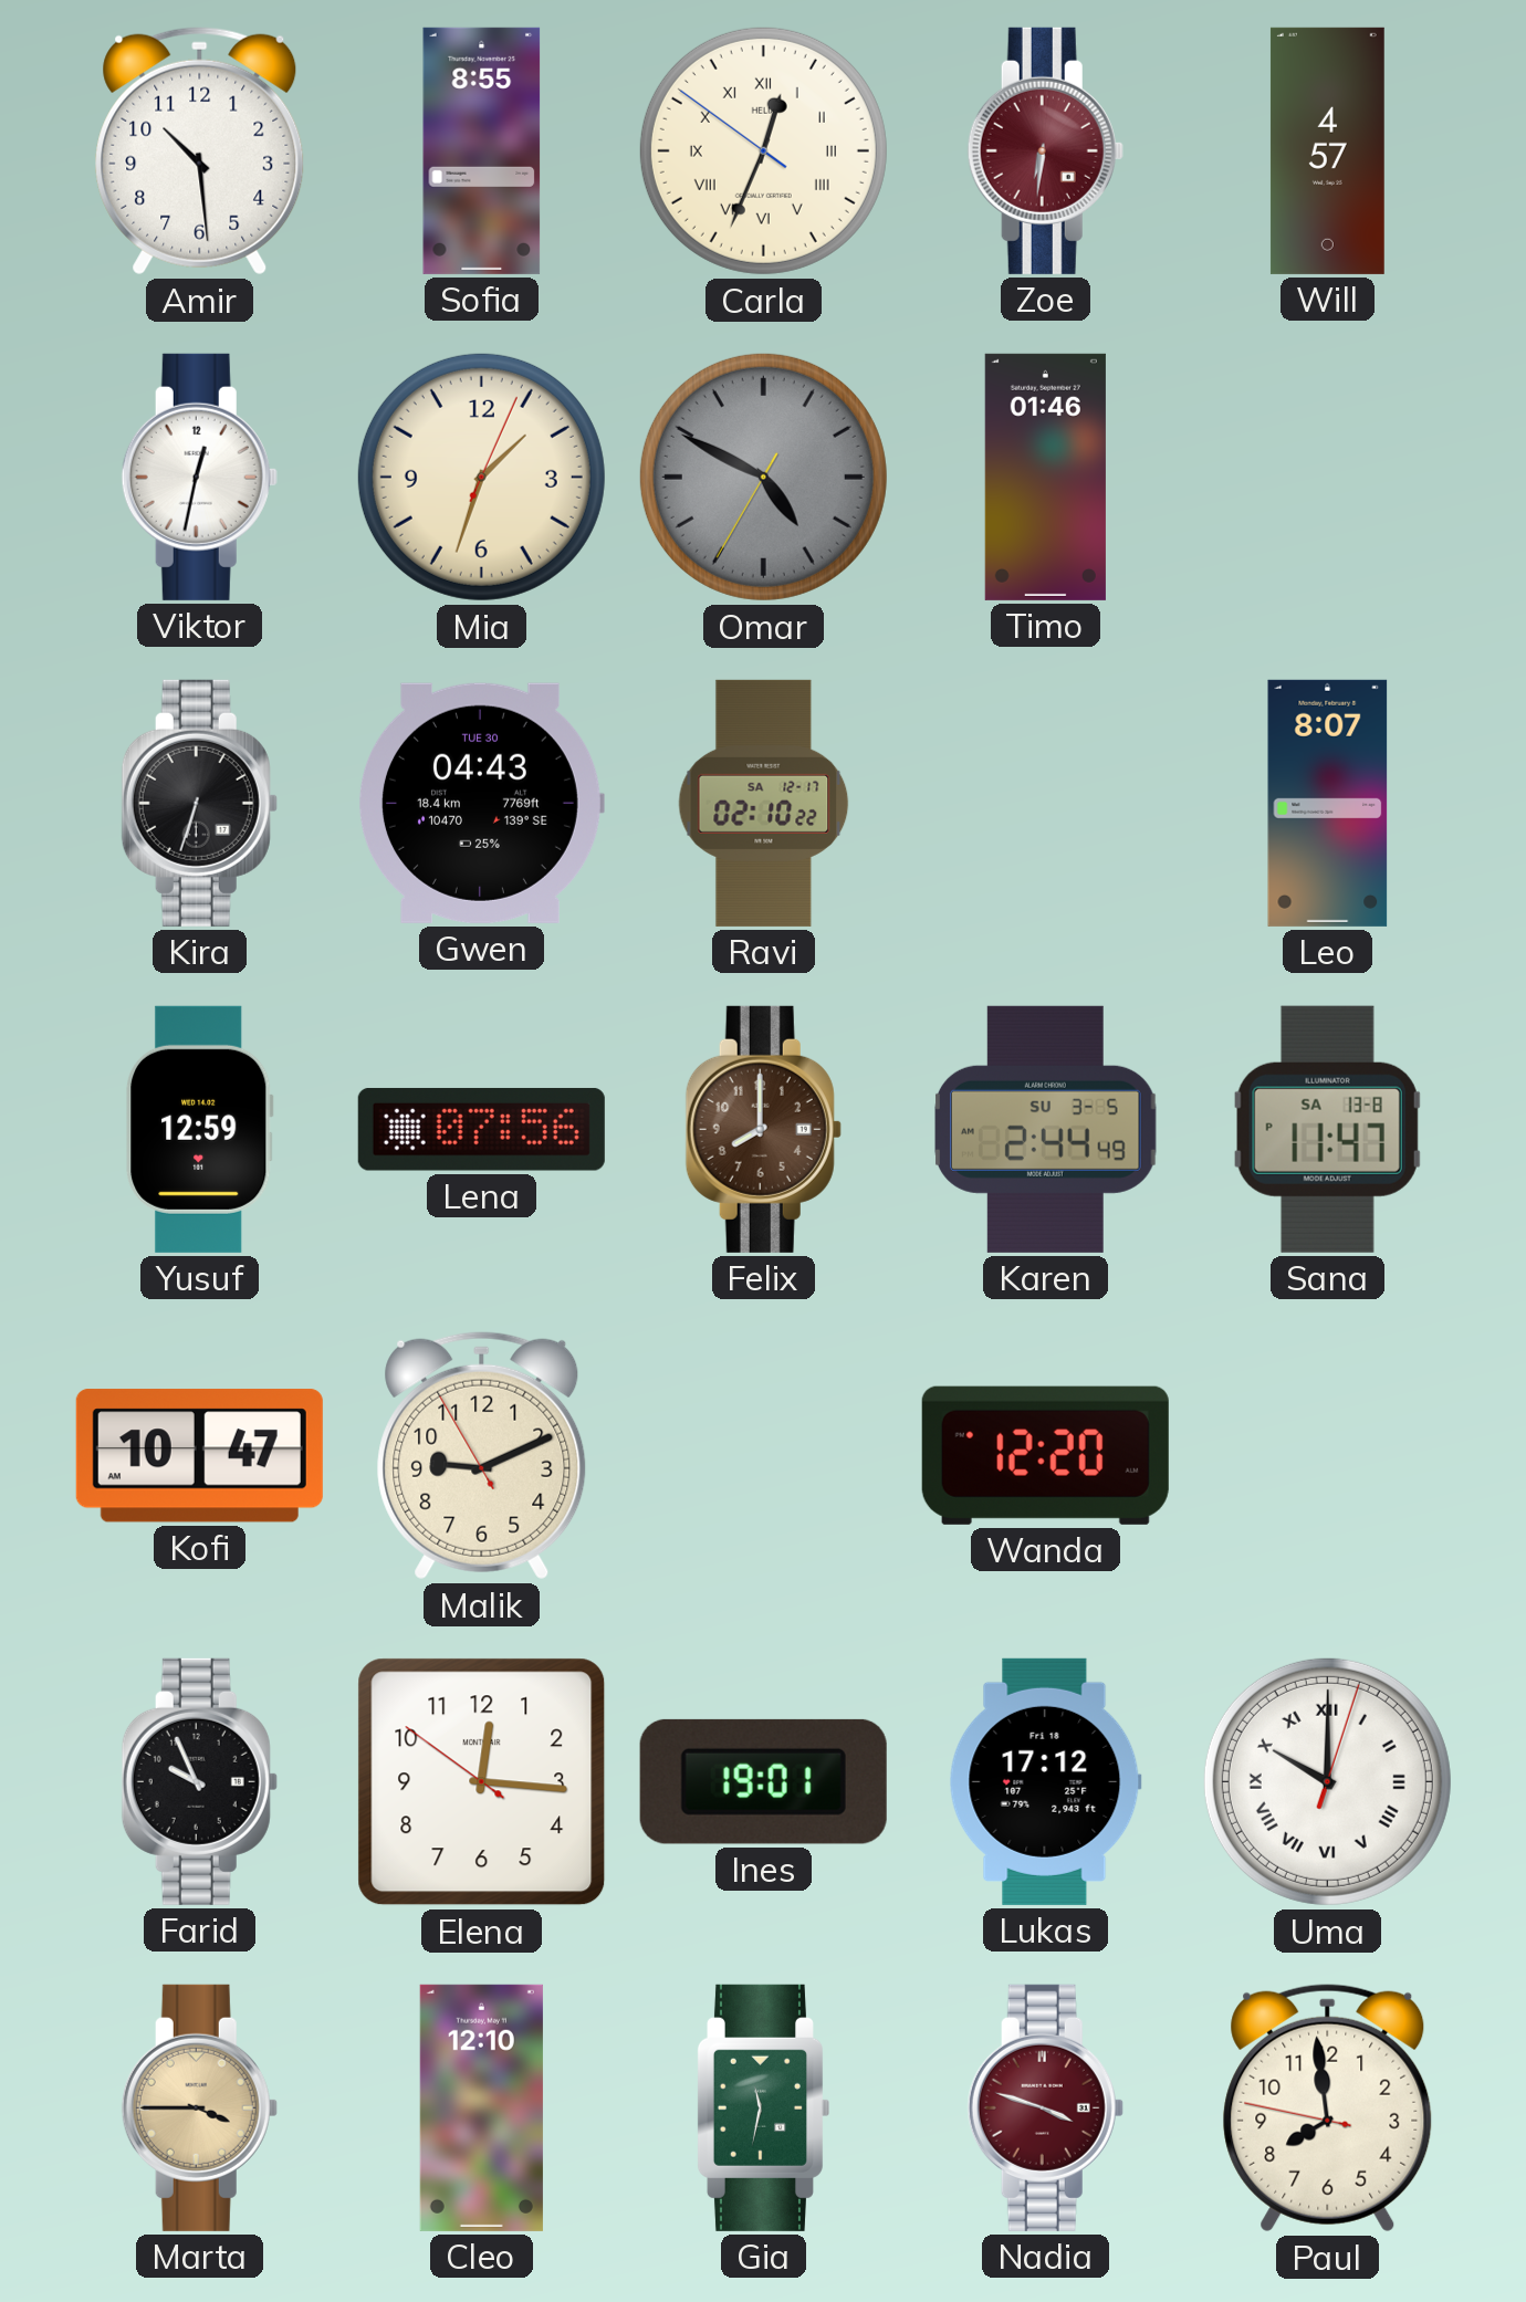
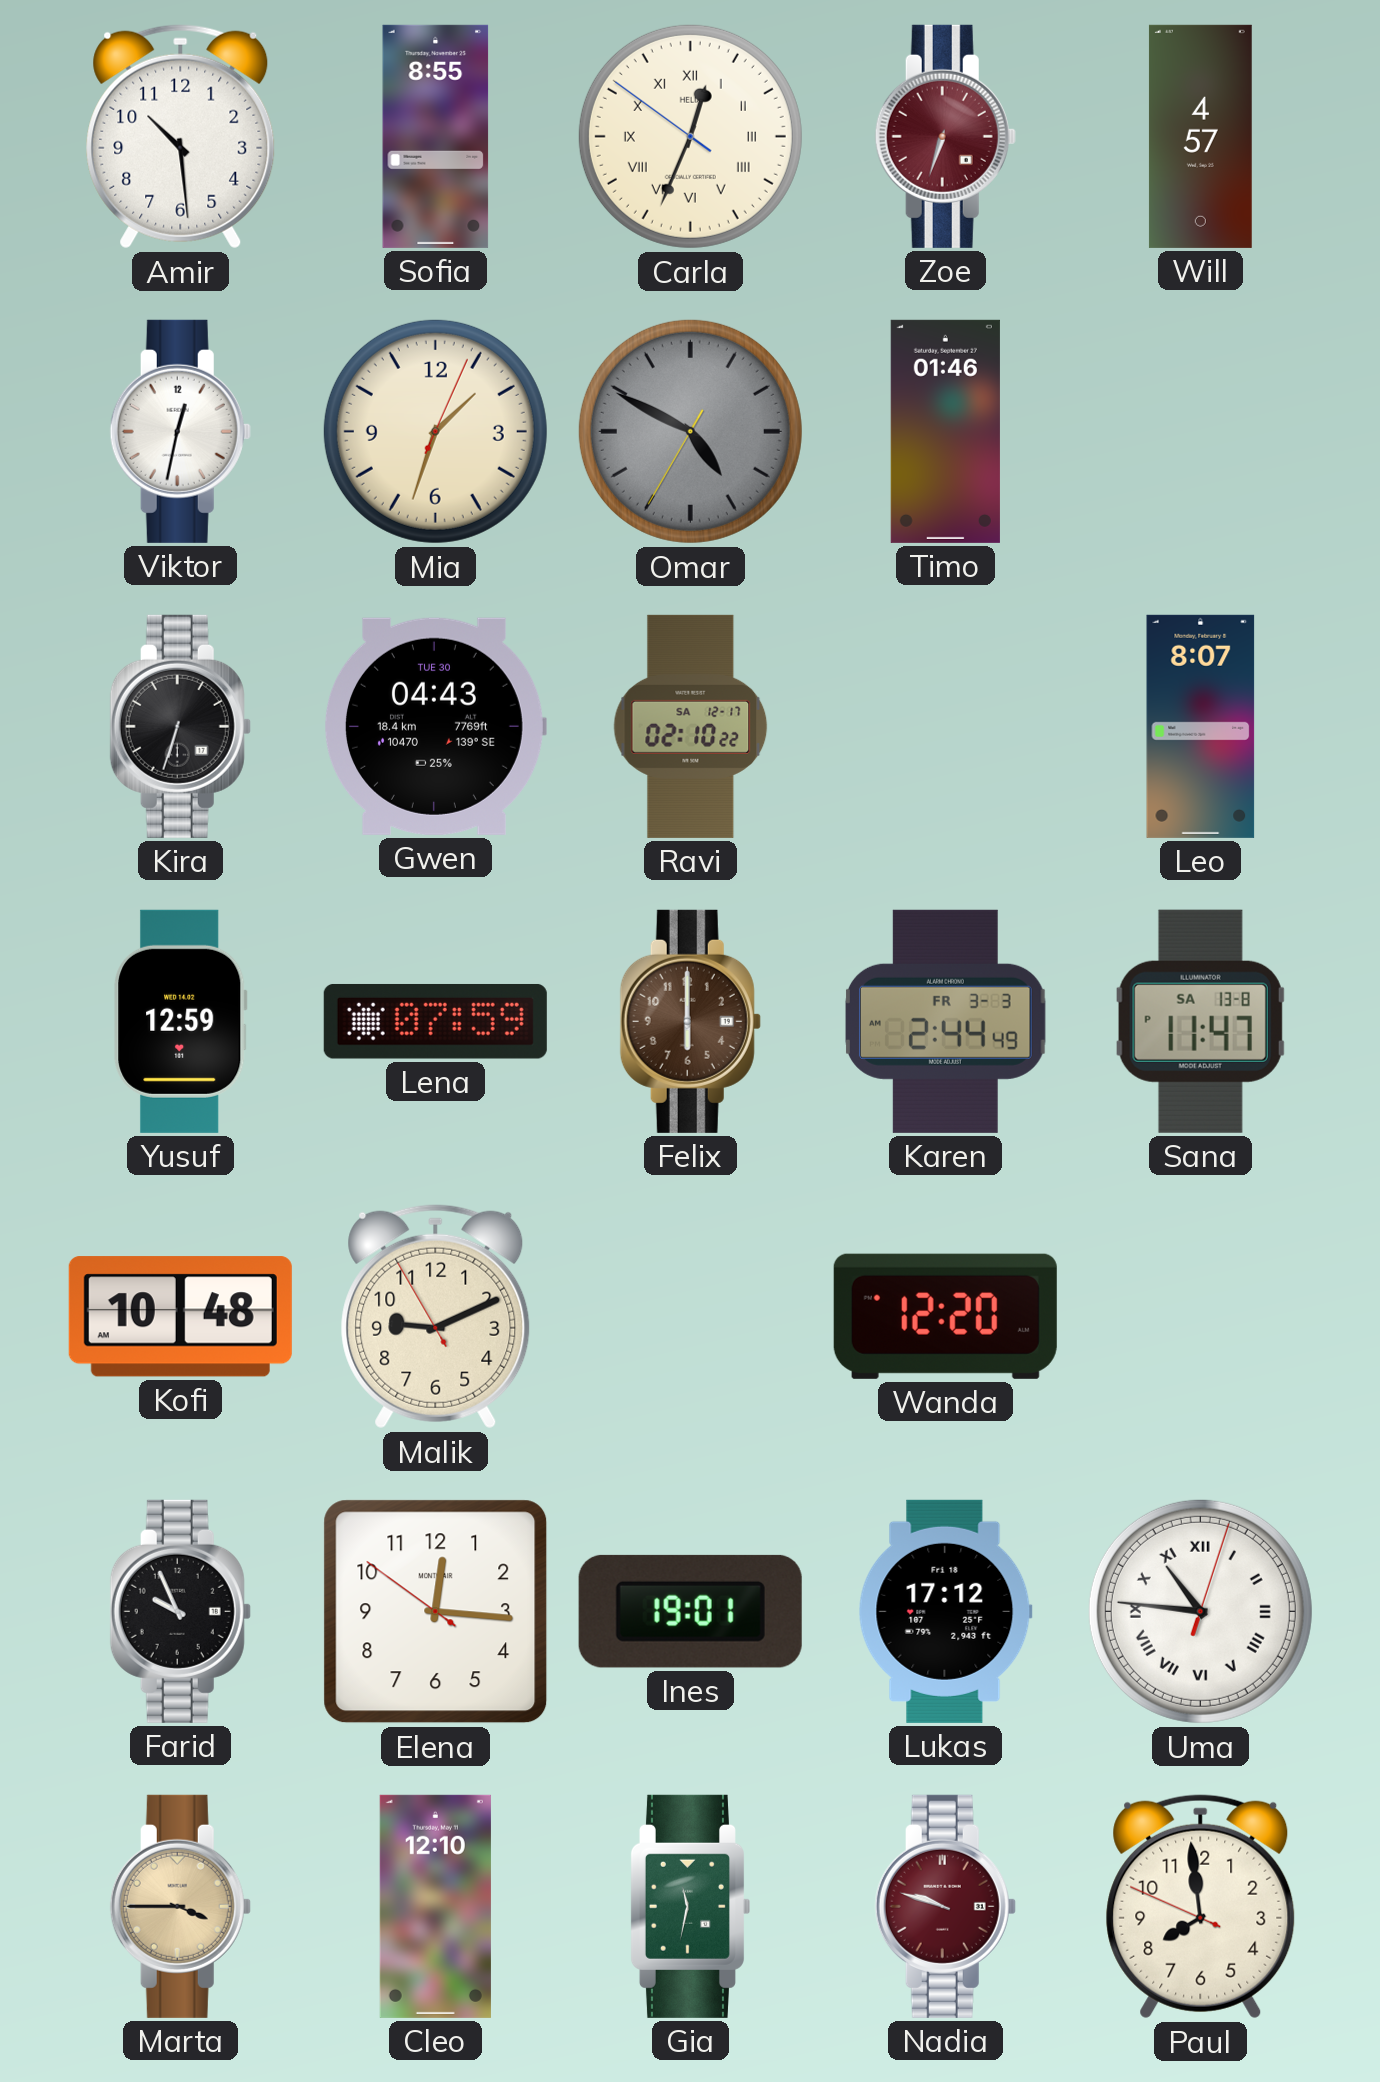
Zoe: 6:31 -> 6:33
Lena: 07:56 -> 07:59
Felix: 8:00 -> 6:00
Karen date: SU 3-5 -> FR 3-3
Kofi: 10:47 -> 10:48
Uma: 10:00 -> 10:46
Nadia: 3:48 -> 9:48
Paul: 7:58:47 -> 7:58:49
